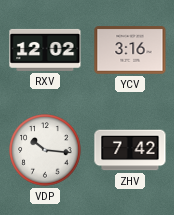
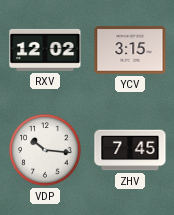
YCV: 3:16 -> 3:15
ZHV: 7:42 -> 7:45
